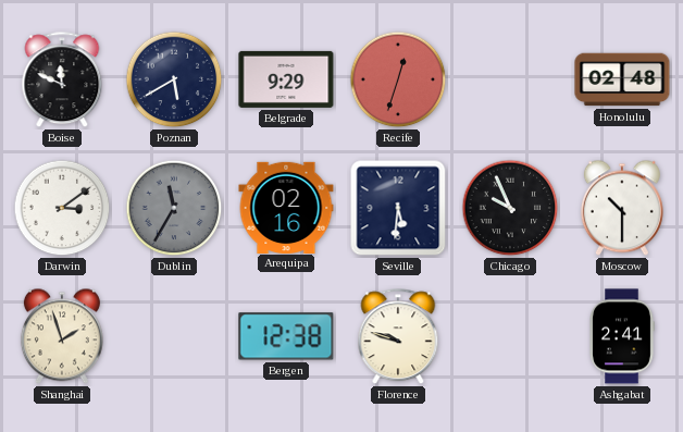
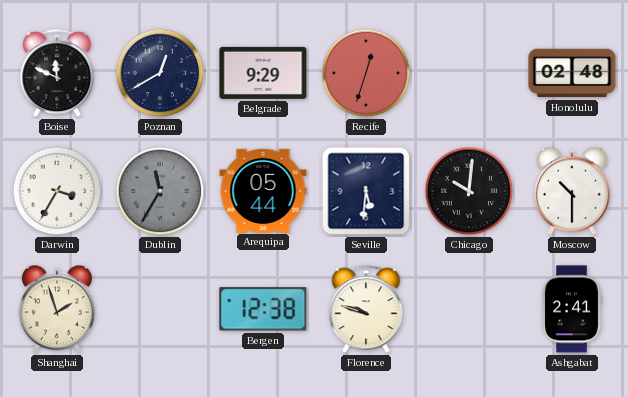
Poznan: 5:40 -> 12:40
Darwin: 3:09 -> 3:35
Arequipa: 02:16 -> 05:44
Chicago: 9:56 -> 10:01
